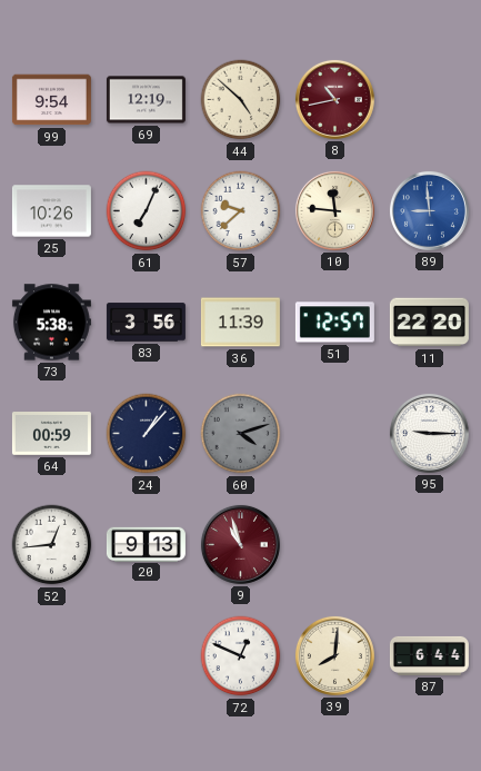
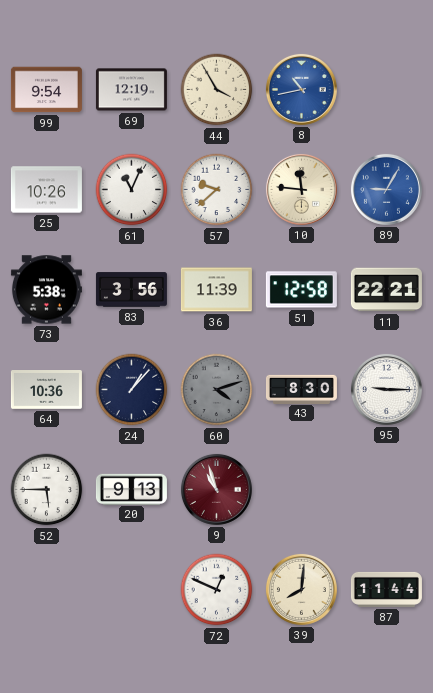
44: 4:52 -> 3:55
8 dial: burgundy -> blue
61: 7:04 -> 11:04
89: 8:59 -> 9:05
51: 12:57 -> 12:58
11: 22:20 -> 22:21
64: 00:59 -> 10:36
43: none -> 8:30
52: 12:44 -> 5:45
87: 6:44 -> 11:44
